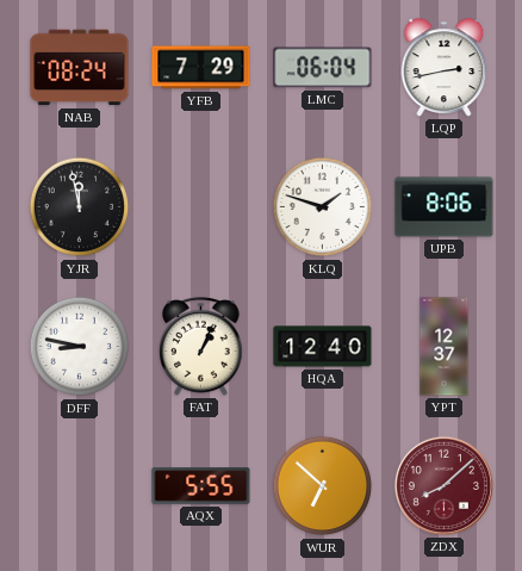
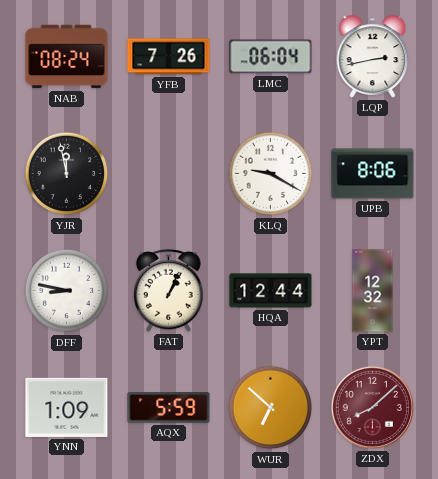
YFB: 7:29 -> 7:26
KLQ: 1:48 -> 9:20
HQA: 12:40 -> 12:44
YPT: 12:37 -> 12:32
YNN: none -> 1:09
AQX: 5:55 -> 5:59
